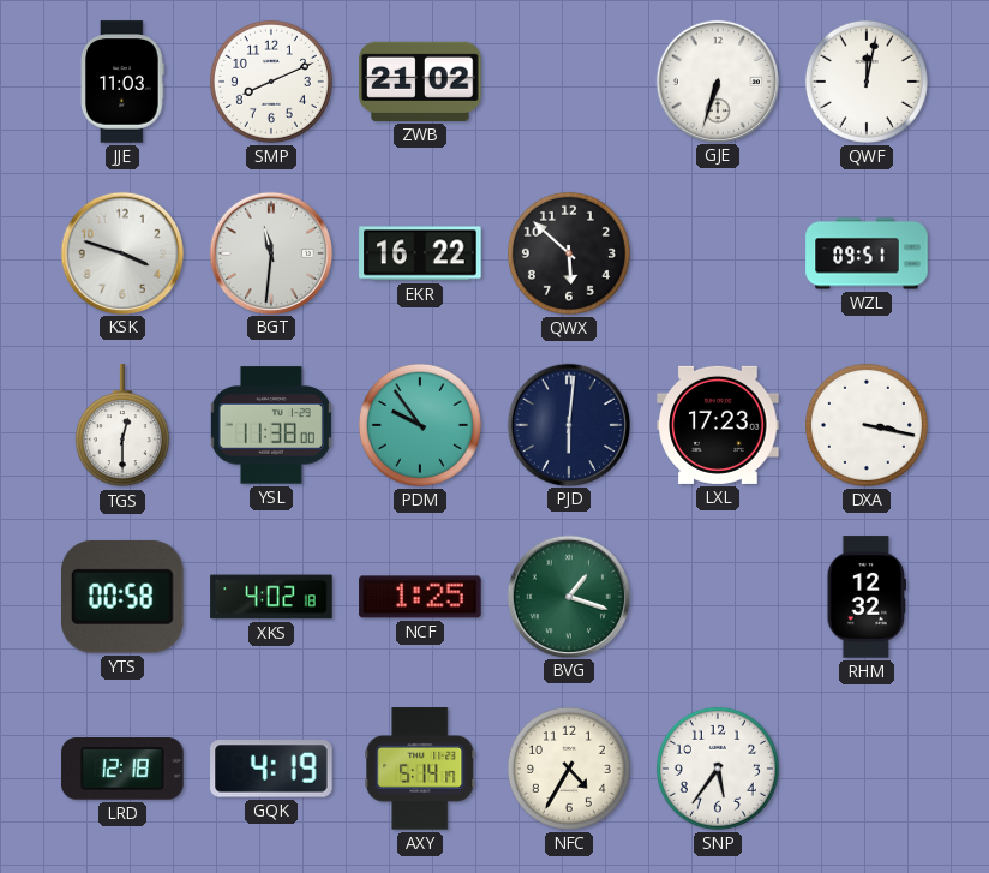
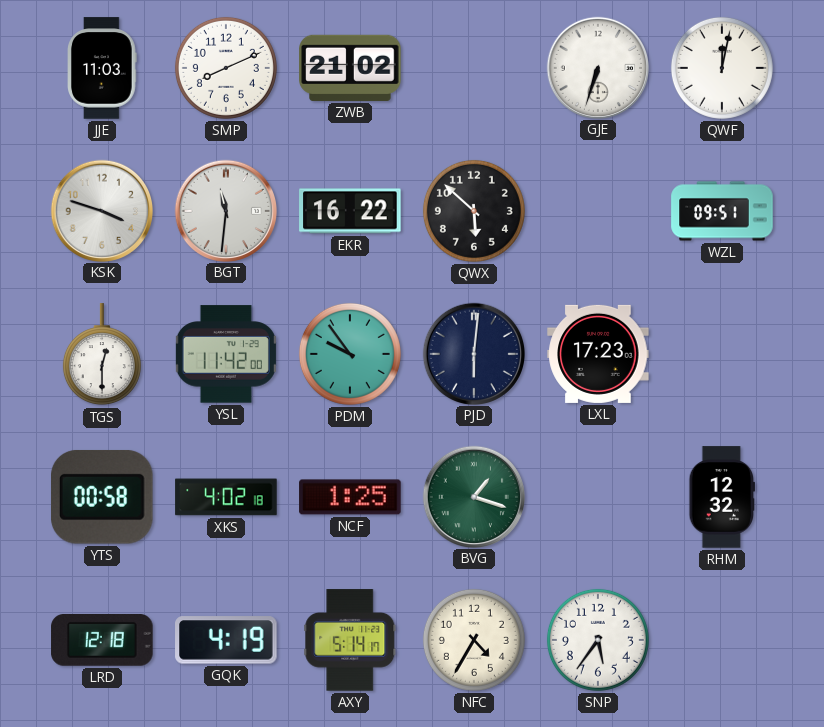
YSL: 11:38 -> 11:42
DXA: 3:17 -> none
